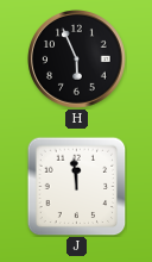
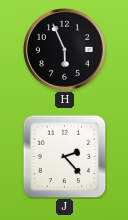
J: 11:59 -> 2:23
